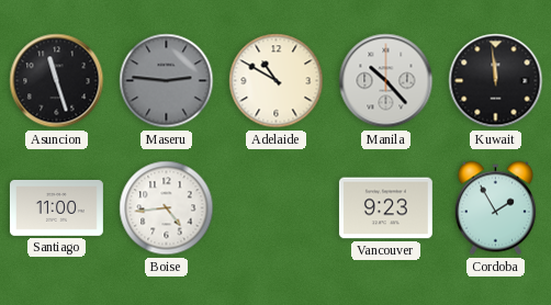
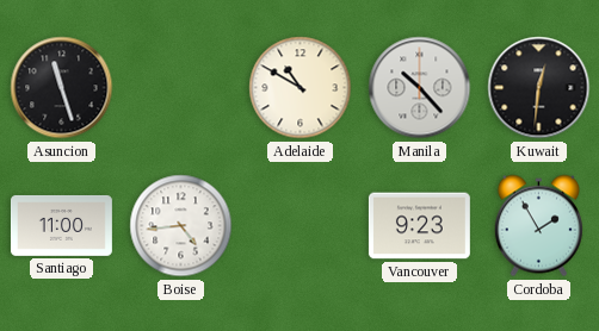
Maseru: 2:46 -> none
Kuwait: 11:59 -> 12:31
